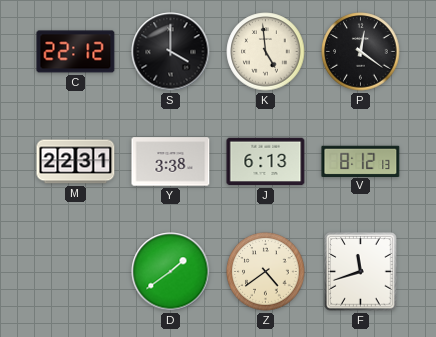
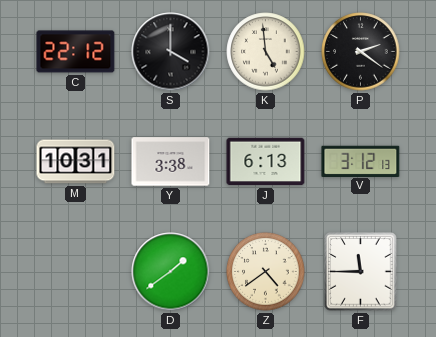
P: 12:21 -> 2:21
M: 22:31 -> 10:31
V: 8:12 -> 3:12
F: 11:42 -> 11:45
